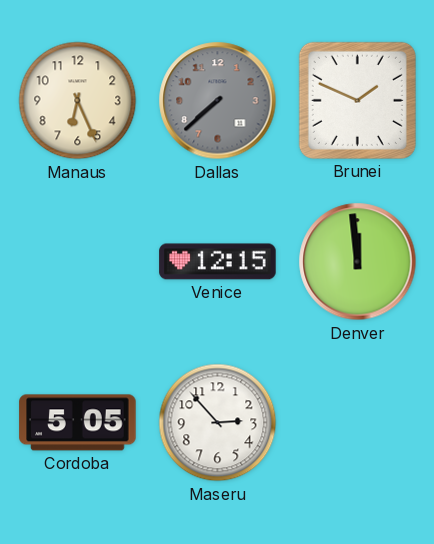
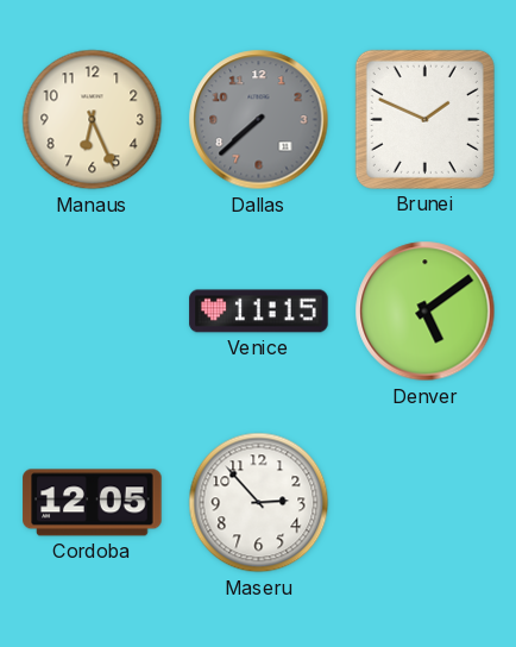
Venice: 12:15 -> 11:15
Denver: 11:59 -> 5:09
Cordoba: 5:05 -> 12:05
